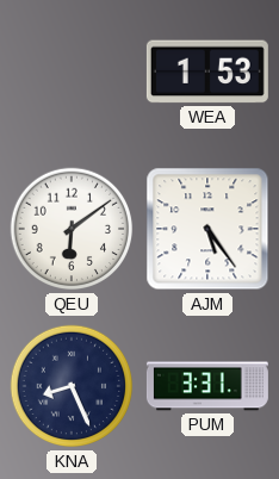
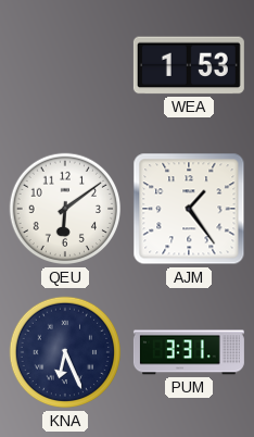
AJM: 5:24 -> 1:24
KNA: 8:26 -> 6:26
